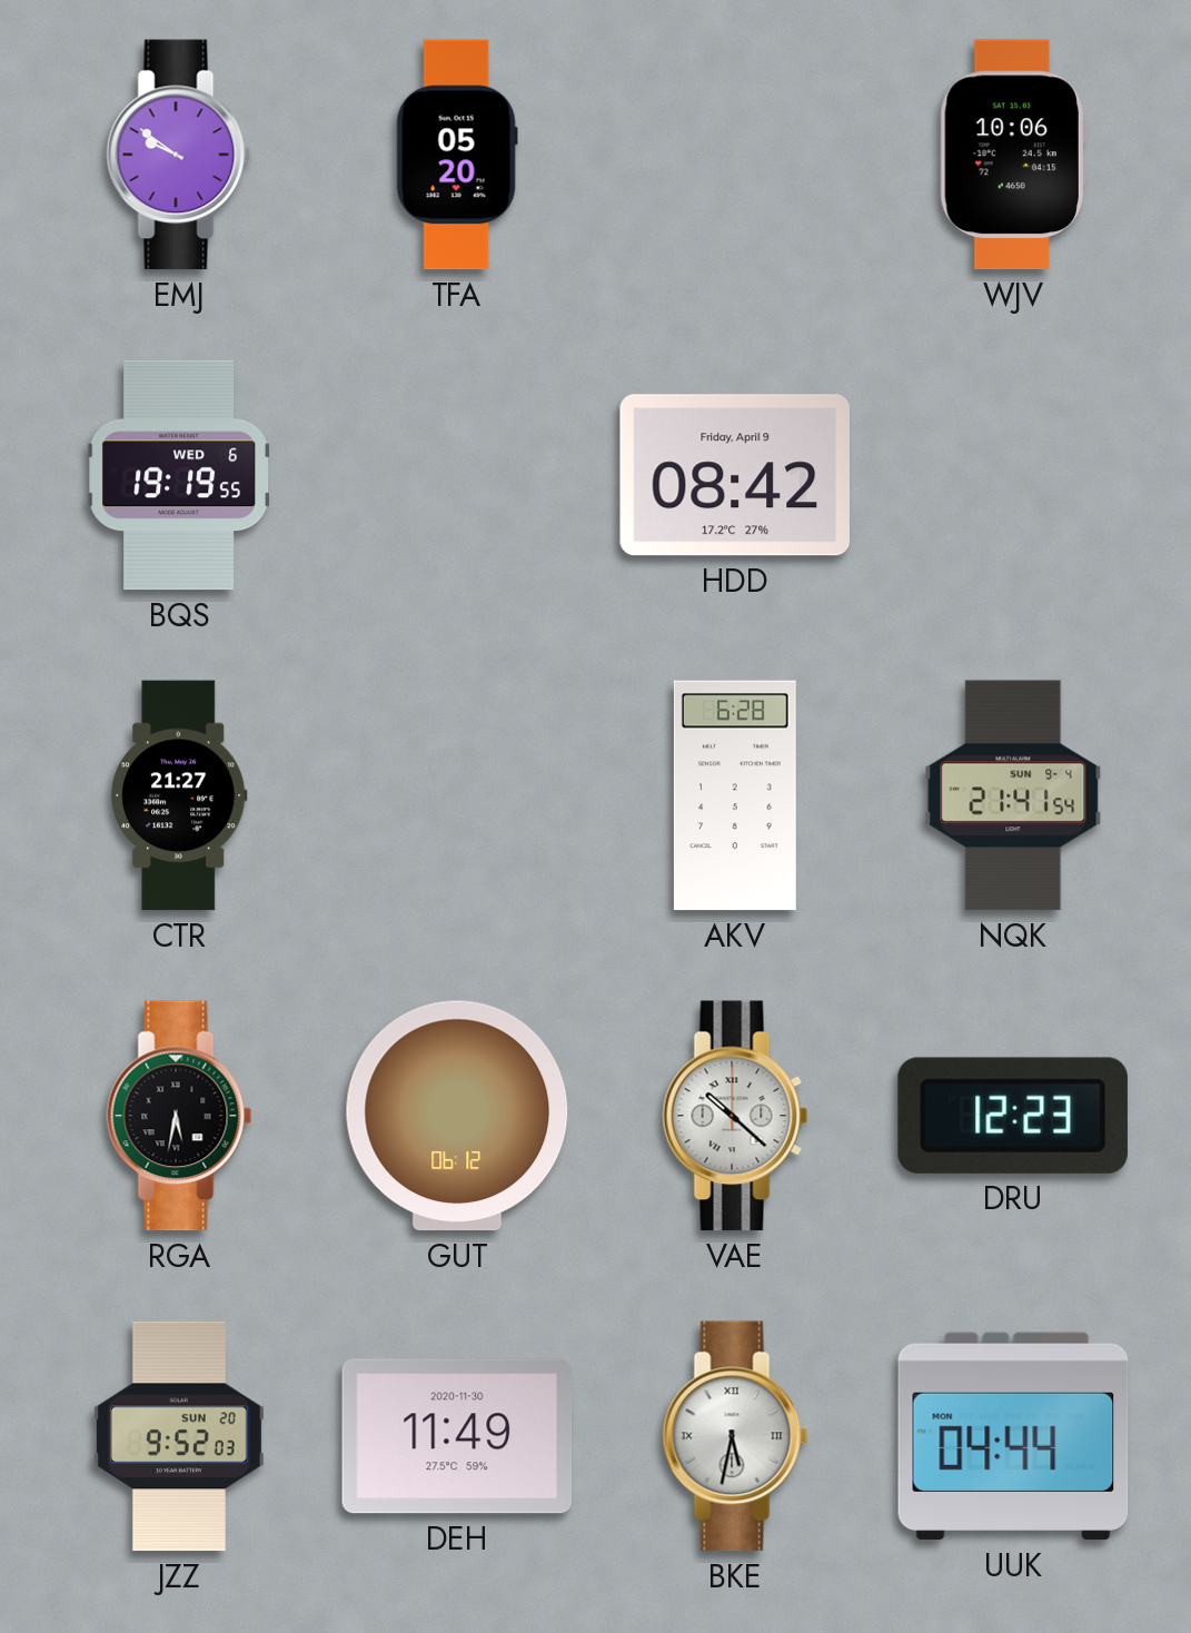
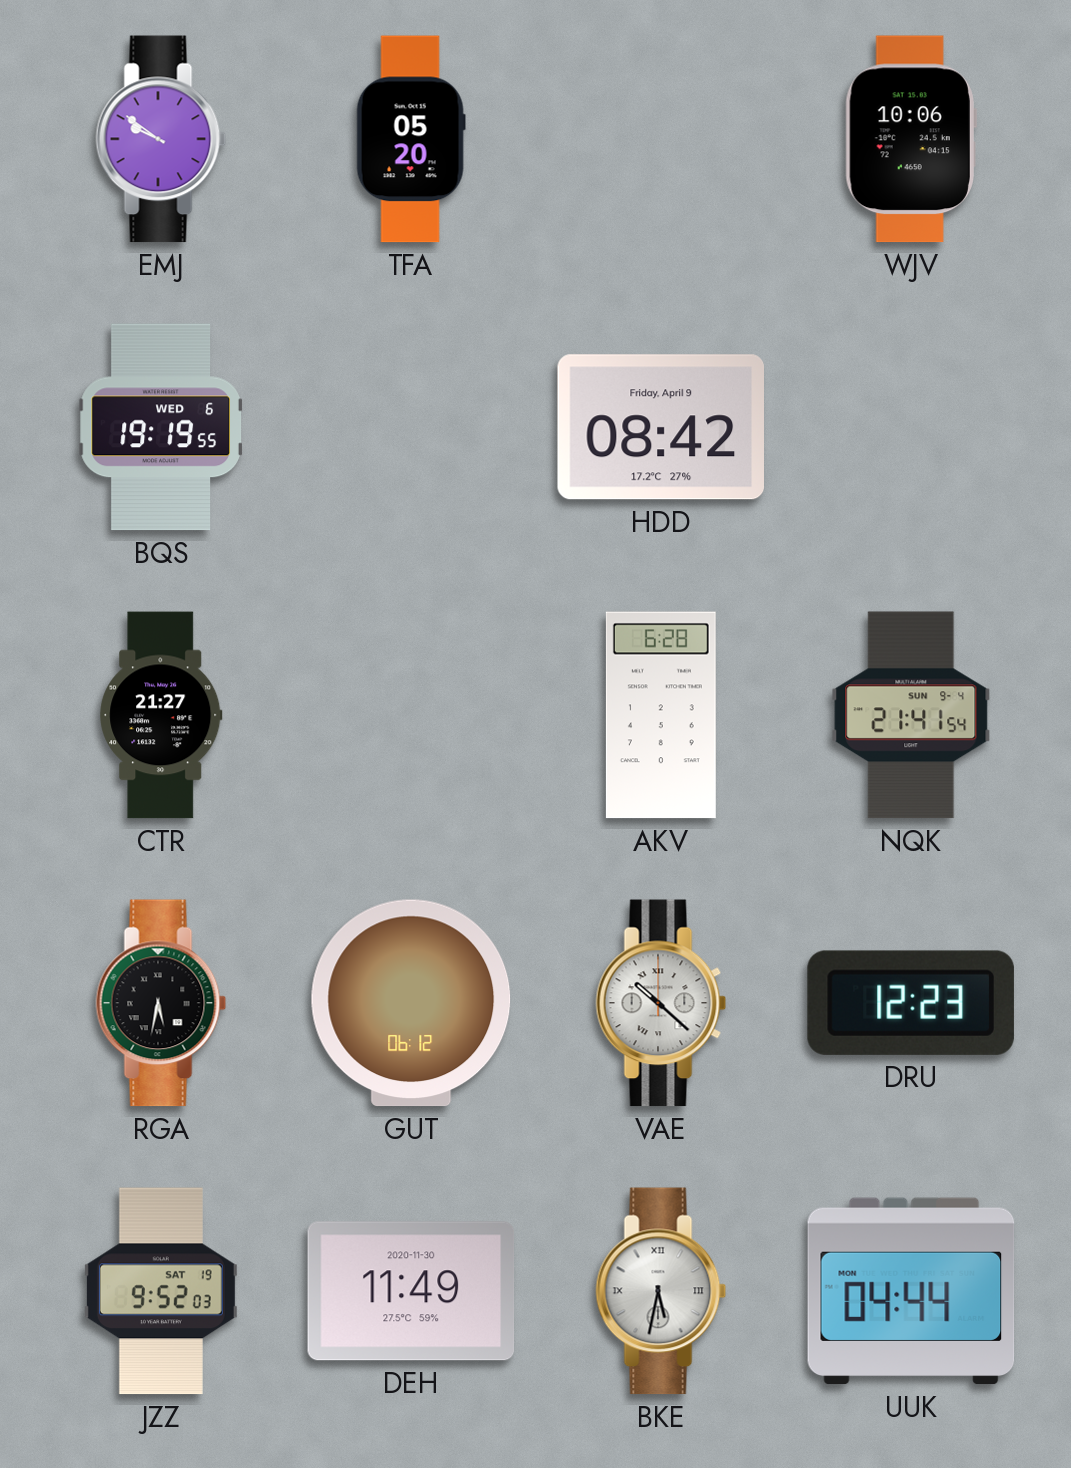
JZZ date: SUN 20 -> SAT 19
